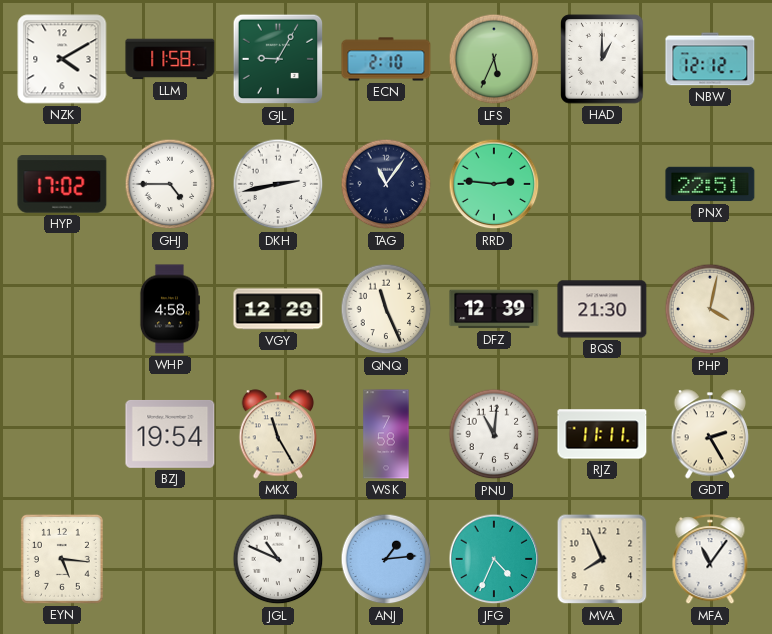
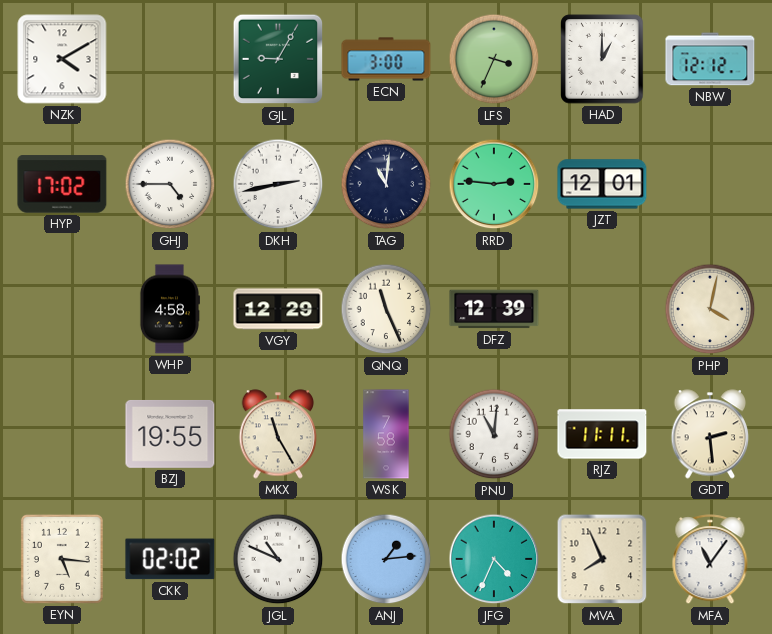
LLM: 11:58 -> none
ECN: 2:10 -> 3:00
LFS: 5:34 -> 3:34
TAG: 11:06 -> 11:01
JZT: none -> 12:01
PNX: 22:51 -> none
BQS: 21:30 -> none
BZJ: 19:54 -> 19:55
GDT: 2:25 -> 2:29
CKK: none -> 02:02
